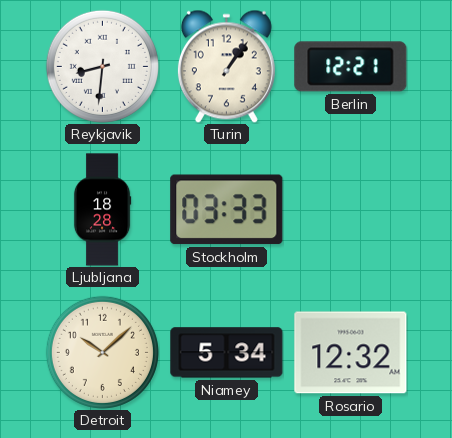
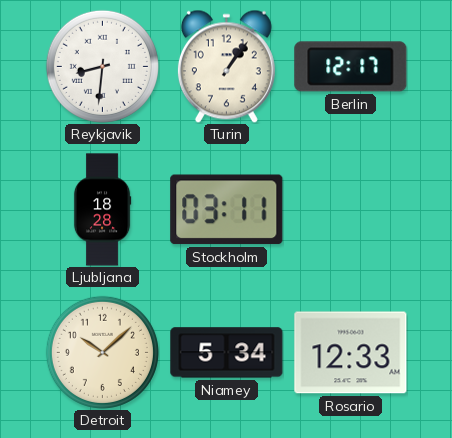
Berlin: 12:21 -> 12:17
Stockholm: 03:33 -> 03:11
Rosario: 12:32 -> 12:33
